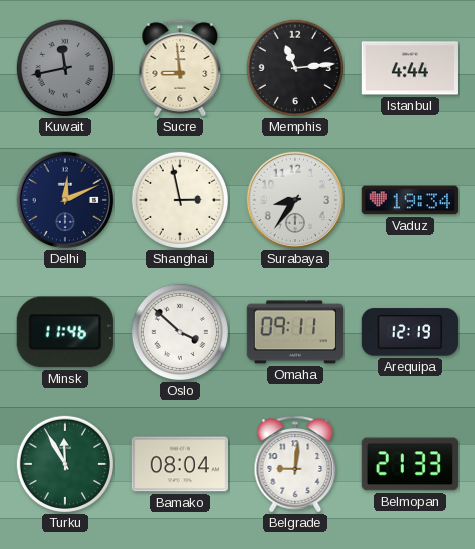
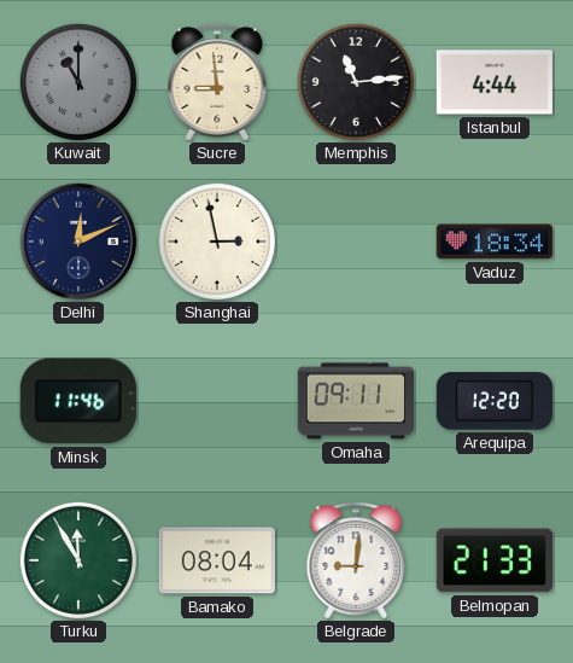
Kuwait: 11:43 -> 11:00
Surabaya: 8:36 -> none
Vaduz: 19:34 -> 18:34
Oslo: 3:52 -> none
Arequipa: 12:19 -> 12:20
